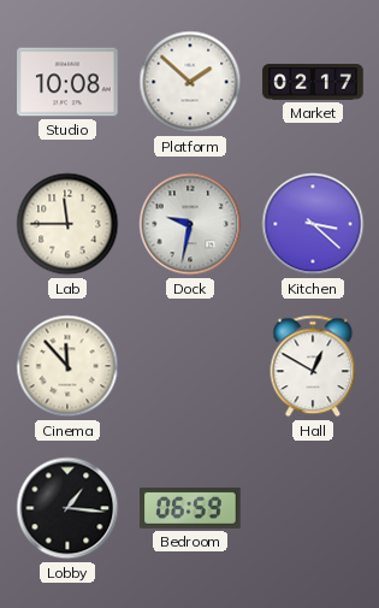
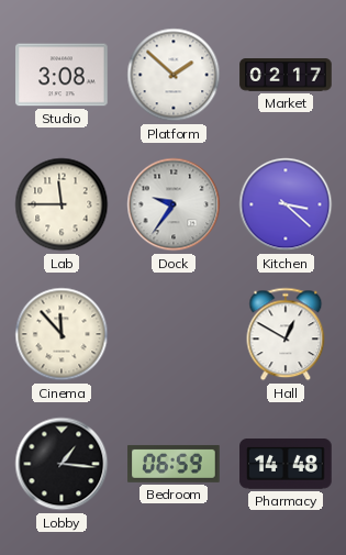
Studio: 10:08 -> 3:08
Dock: 9:32 -> 9:36
Pharmacy: none -> 14:48
